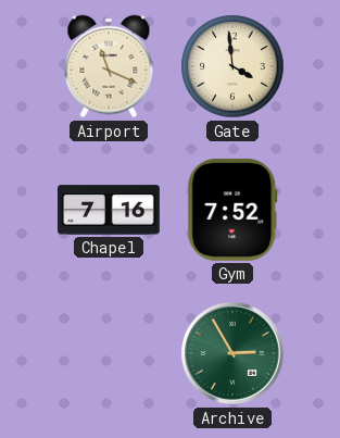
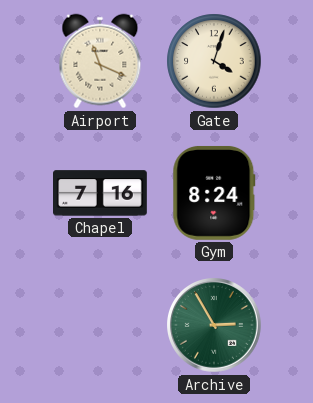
Gate: 3:59 -> 4:03
Gym: 7:52 -> 8:24
